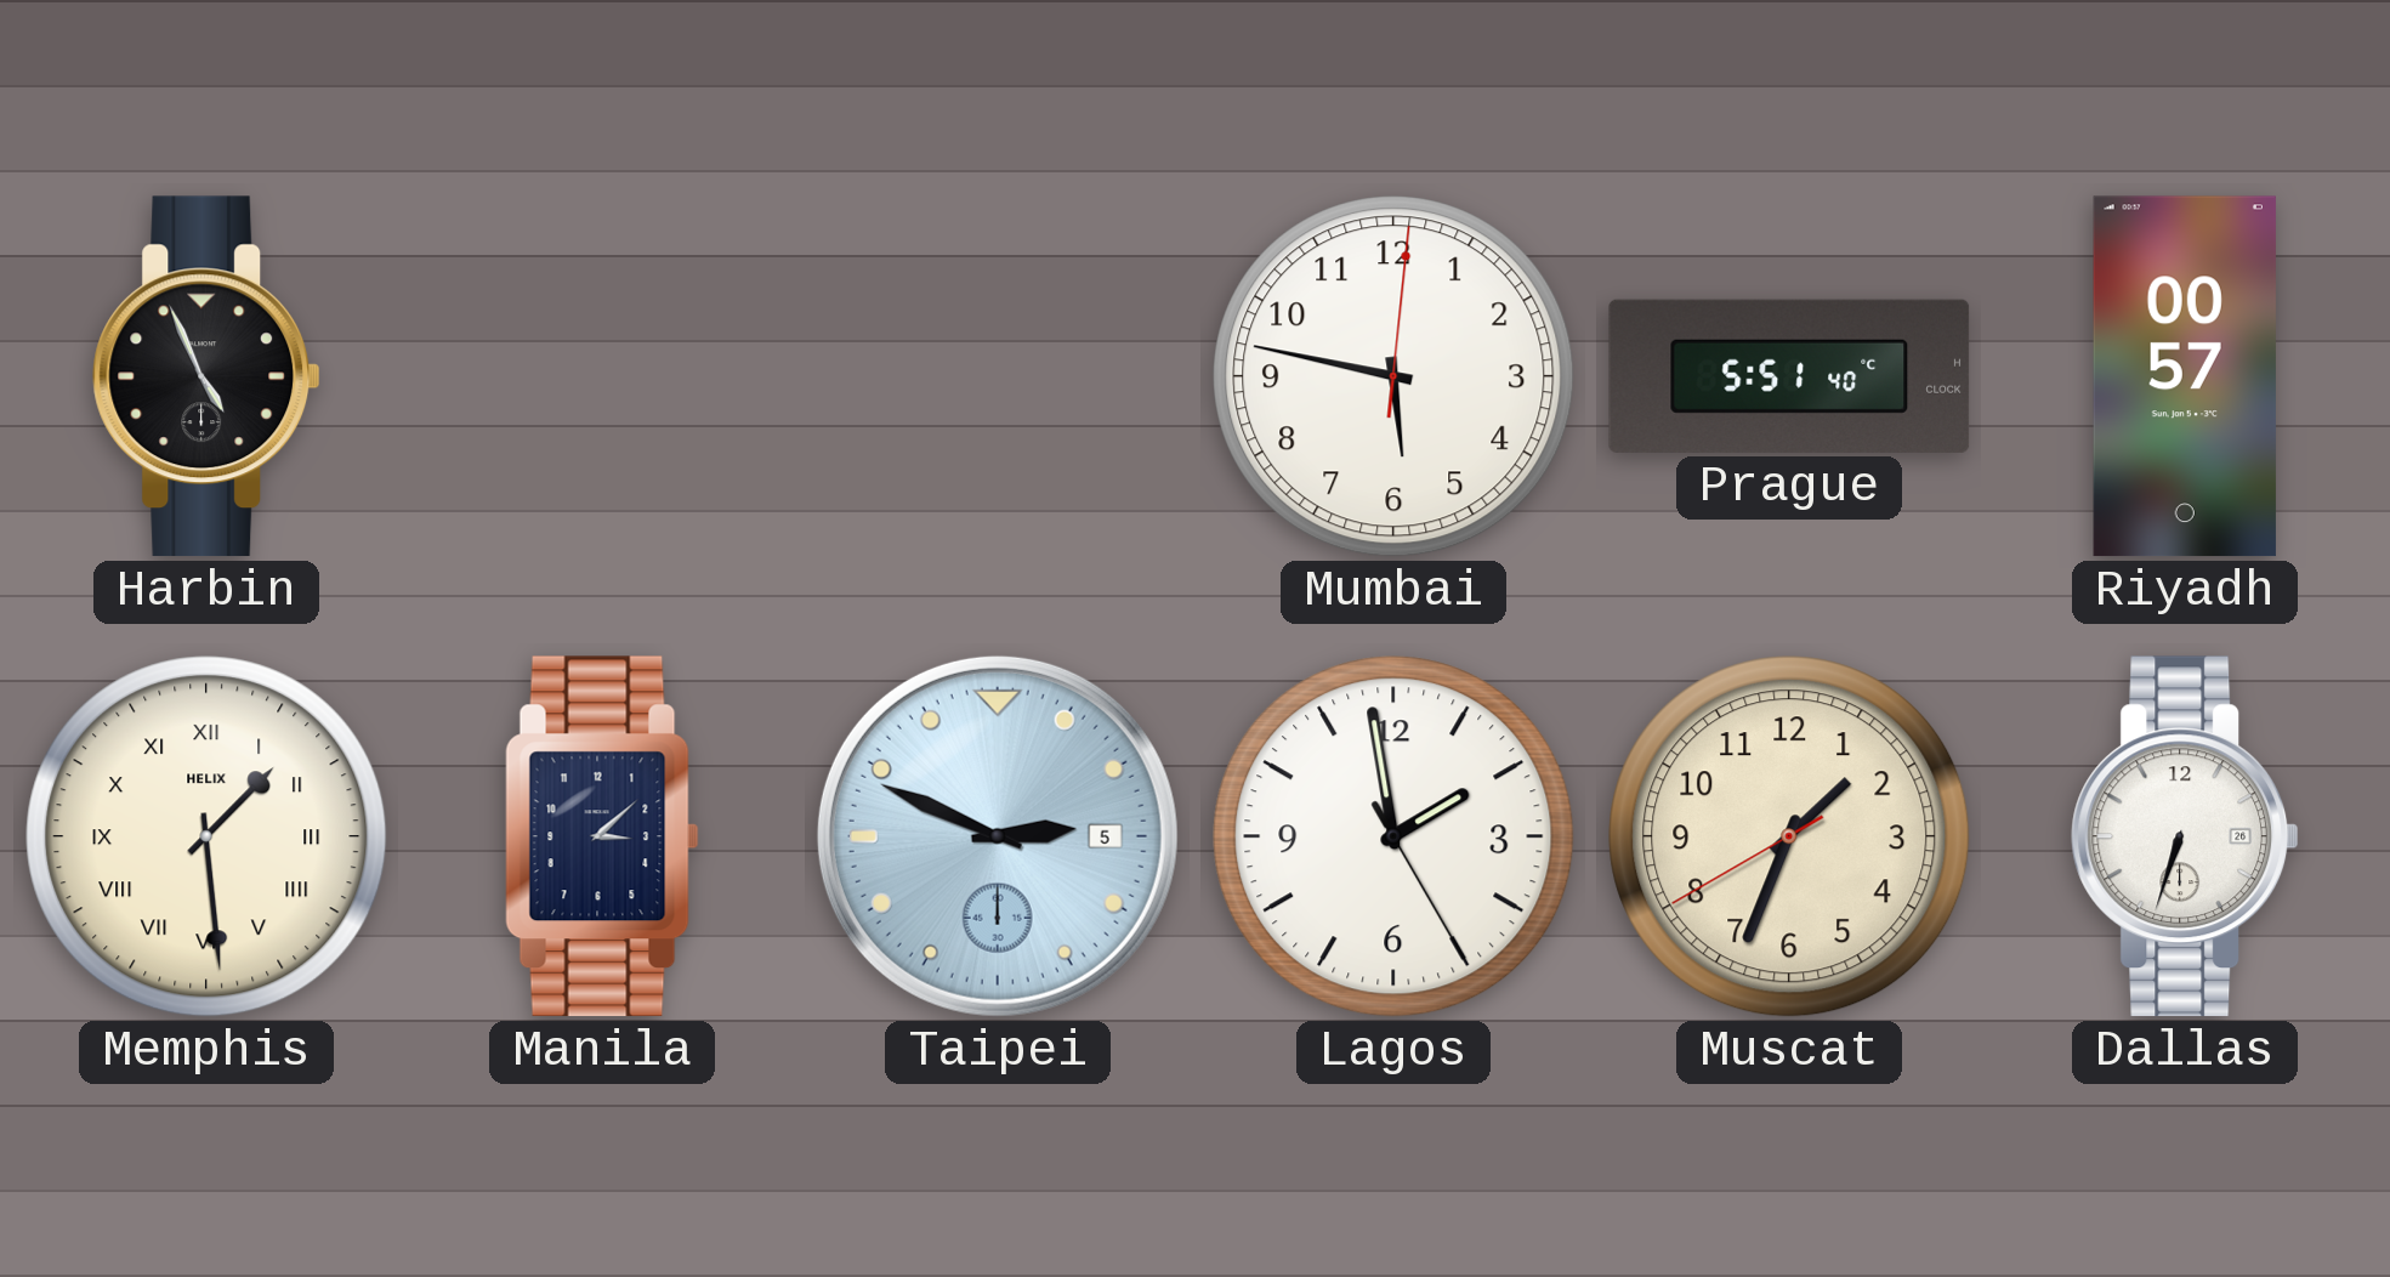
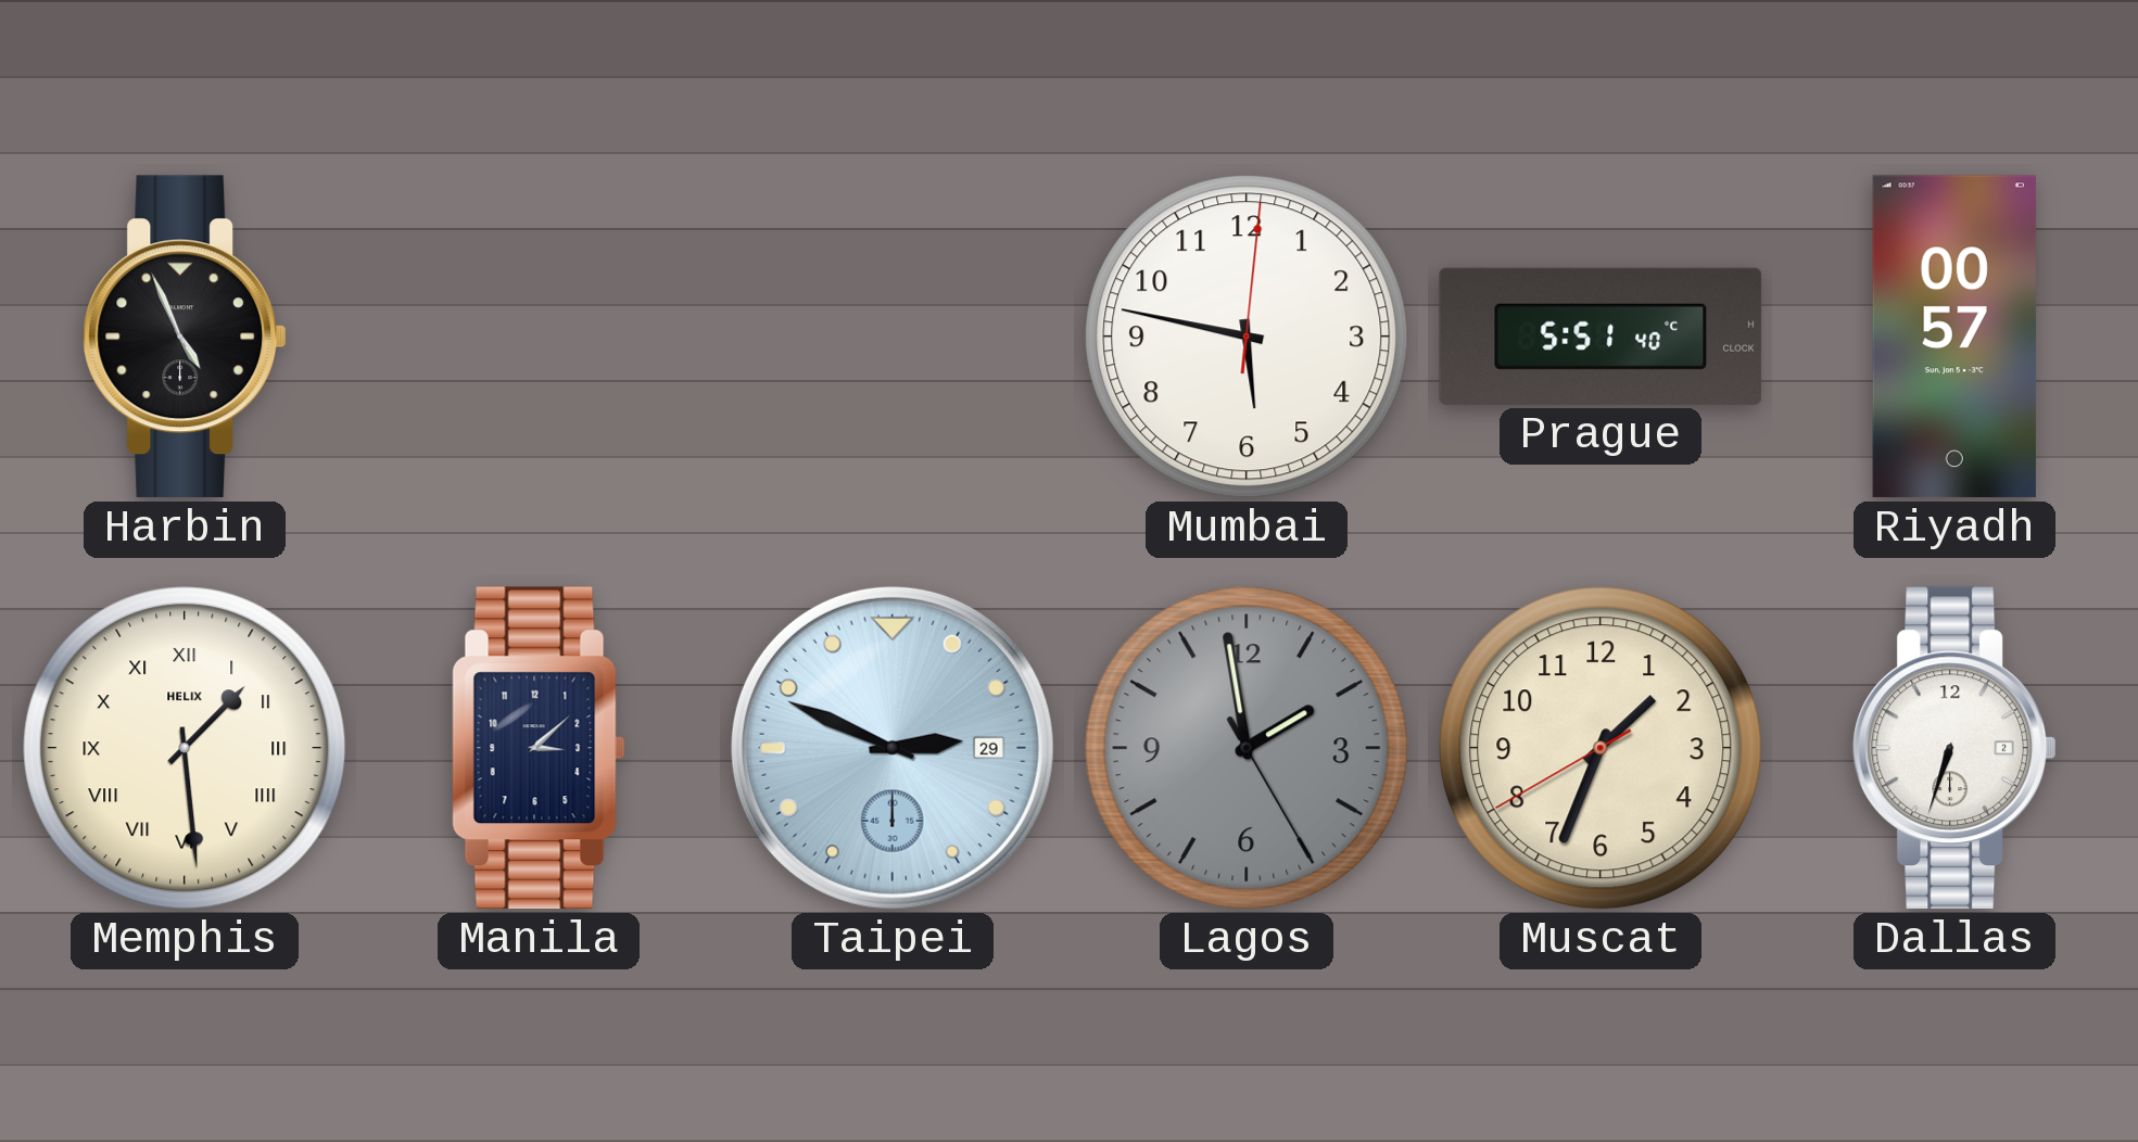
Taipei date: 5 -> 29
Lagos dial: white -> grey
Dallas date: 26 -> 2
